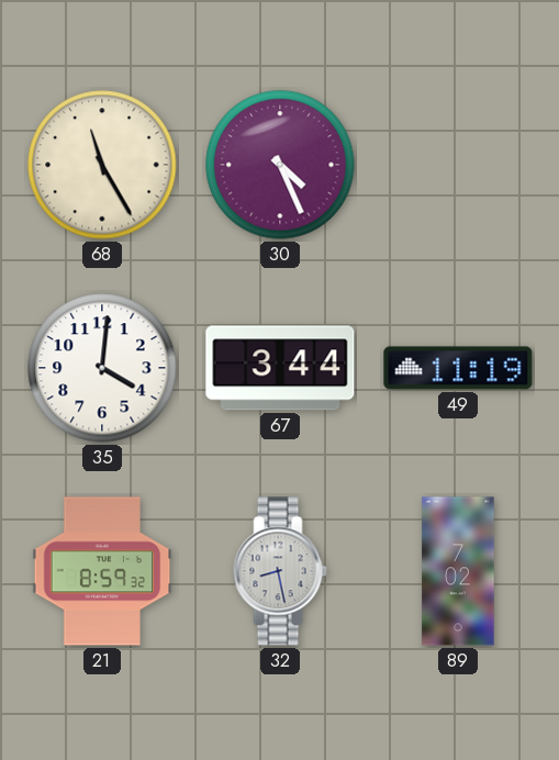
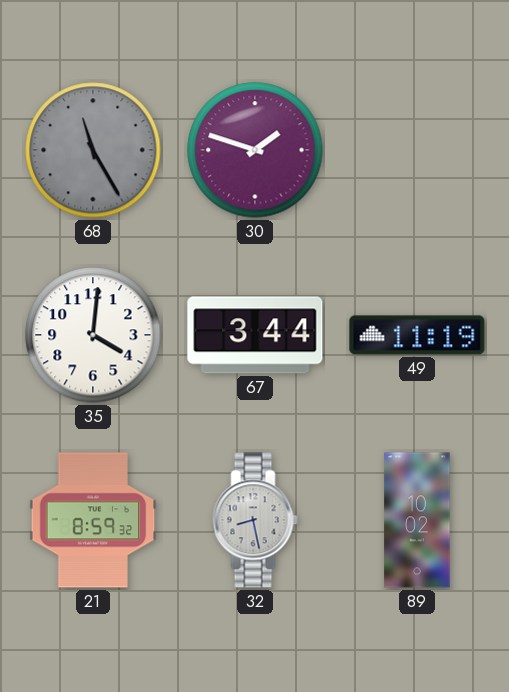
68 dial: cream -> grey
30: 4:26 -> 1:48
89: 7:02 -> 10:02
